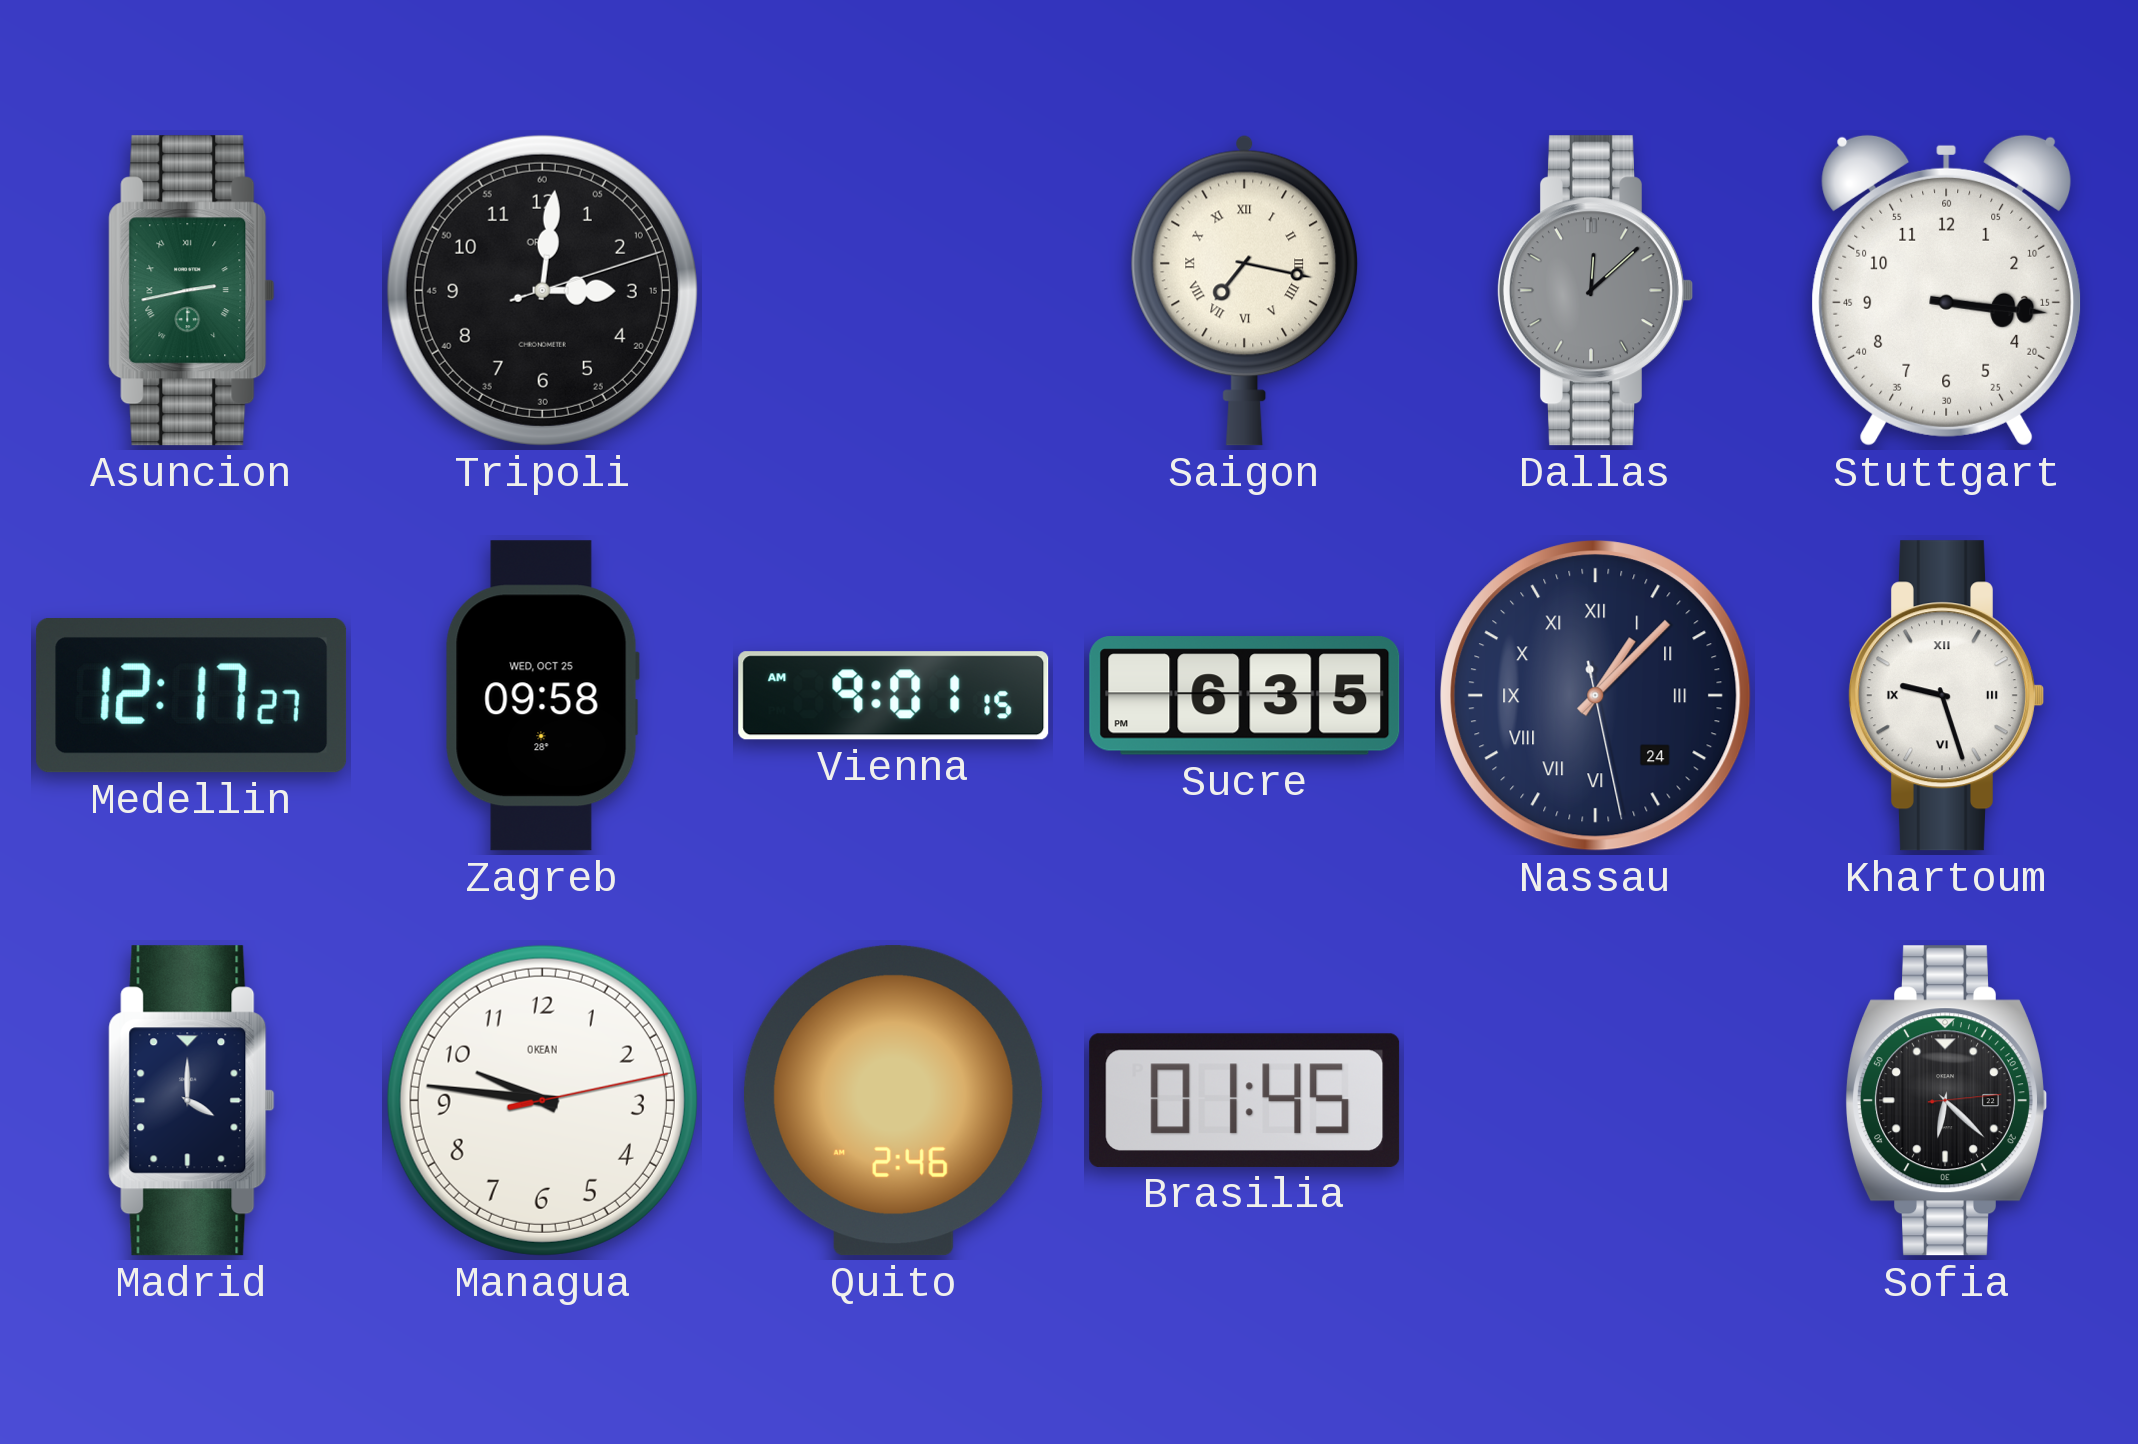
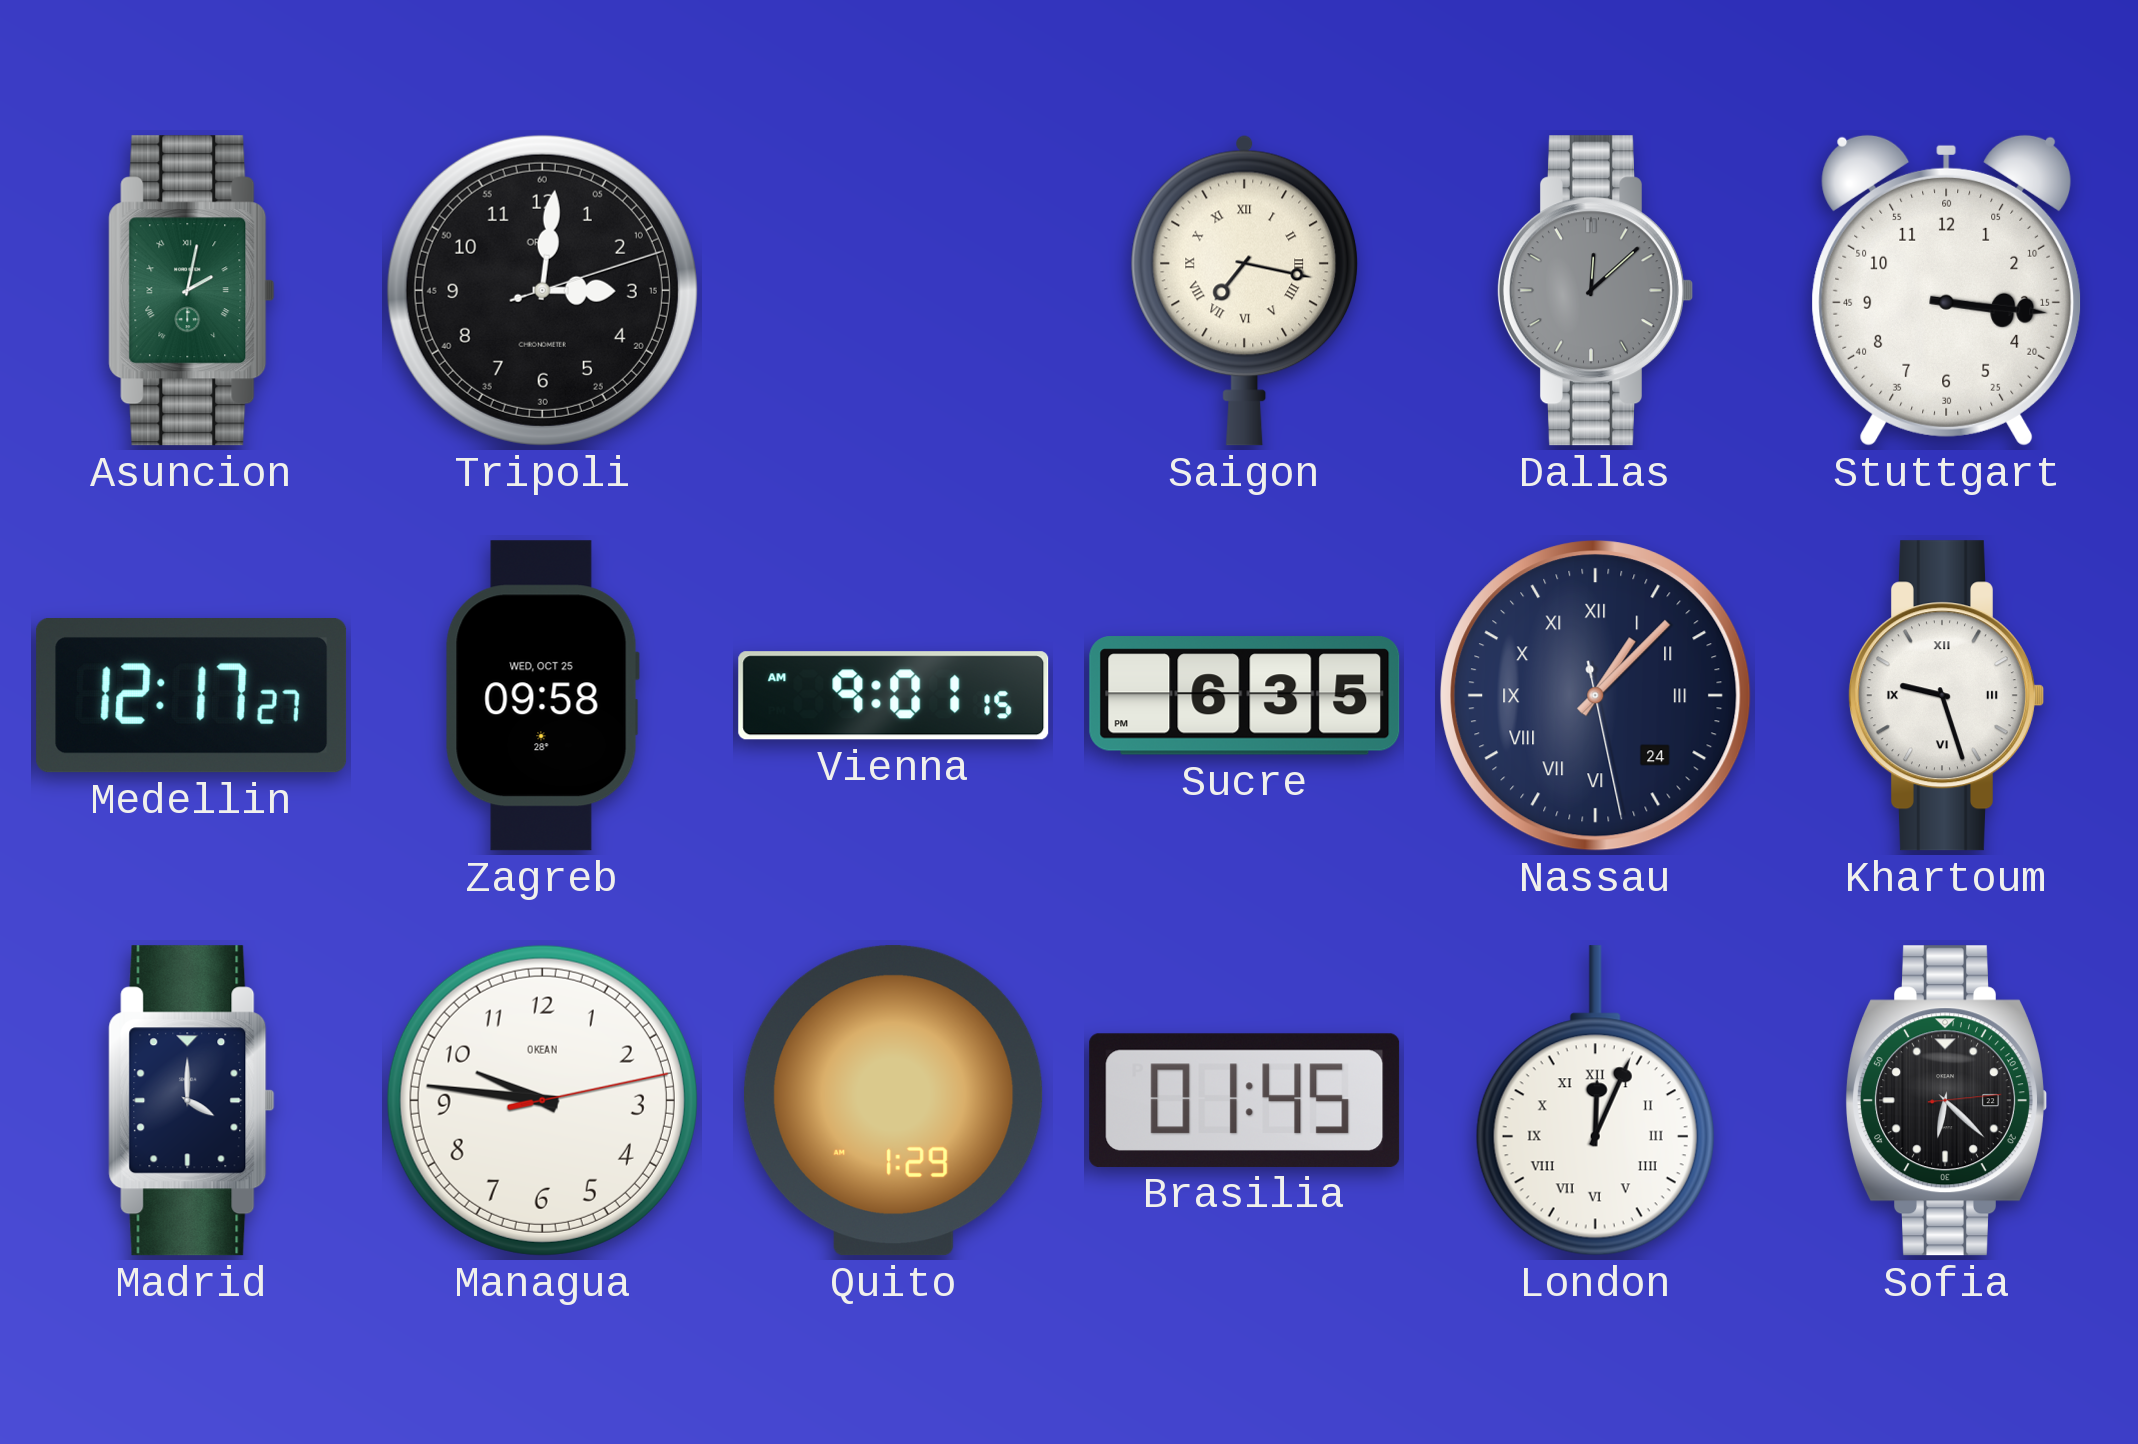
Asuncion: 2:43 -> 2:02
Quito: 2:46 -> 1:29
London: none -> 12:04
